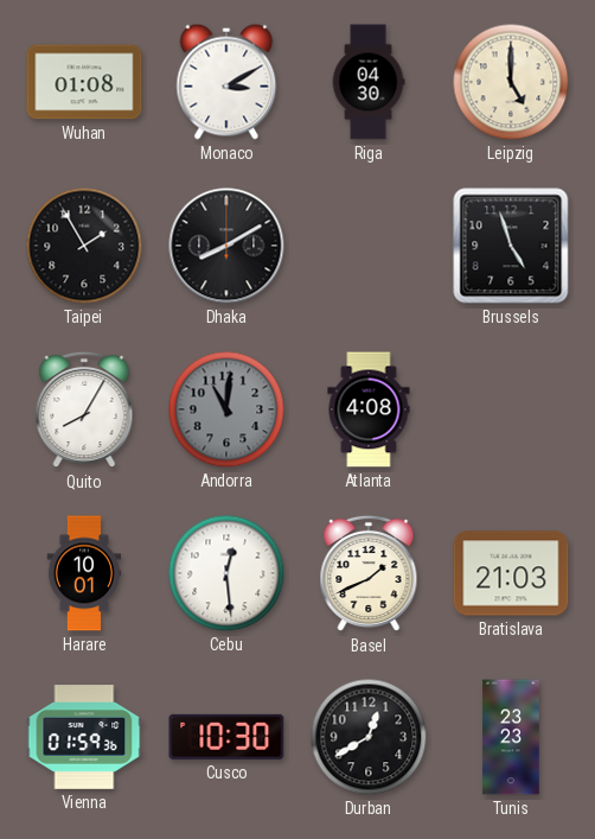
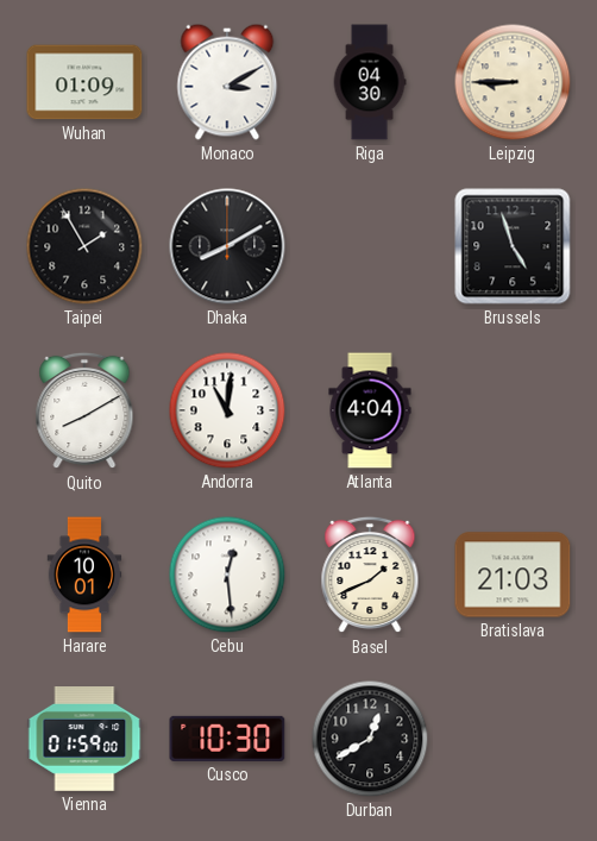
Wuhan: 01:08 -> 01:09
Leipzig: 5:00 -> 8:45
Quito: 8:05 -> 8:10
Andorra dial: grey -> white
Atlanta: 4:08 -> 4:04
Vienna: 01:59:36 -> 01:59:00
Tunis: 23:23 -> none
